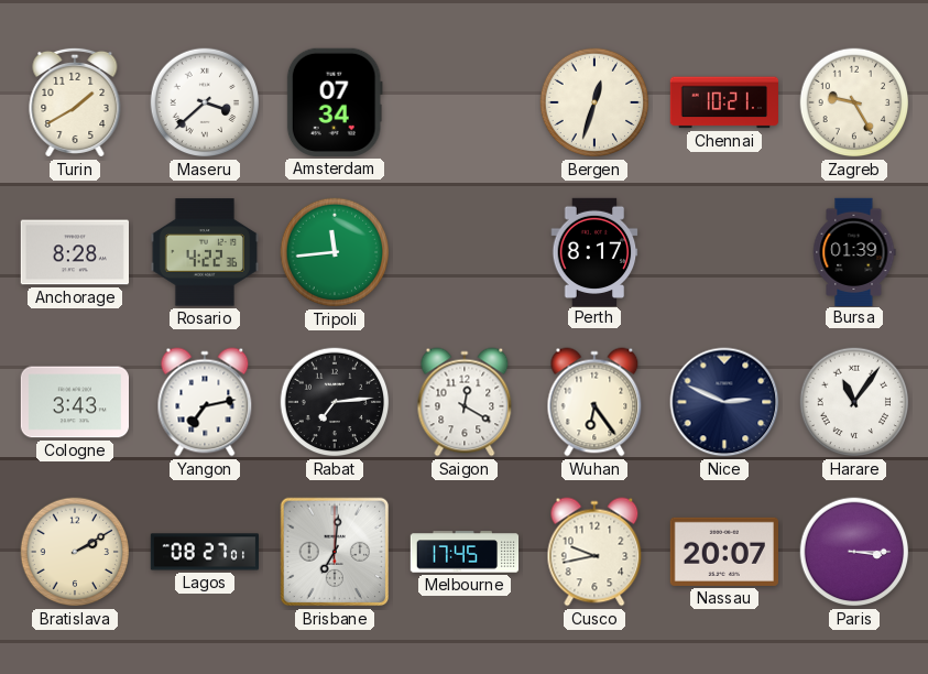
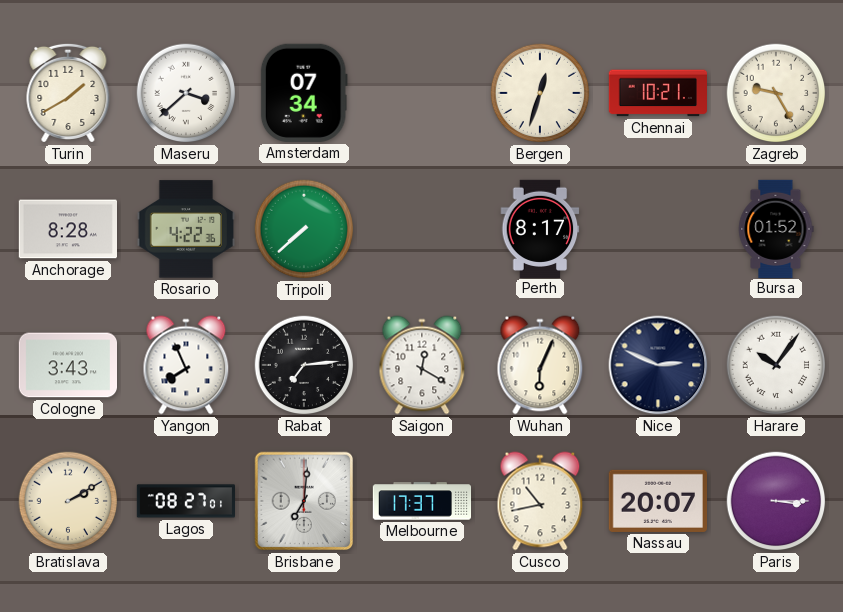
Tripoli: 11:44 -> 7:38
Bursa: 01:39 -> 01:52
Yangon: 7:13 -> 7:56
Wuhan: 6:24 -> 6:04
Harare: 11:06 -> 10:06
Melbourne: 17:45 -> 17:37
Cusco: 9:43 -> 10:43
